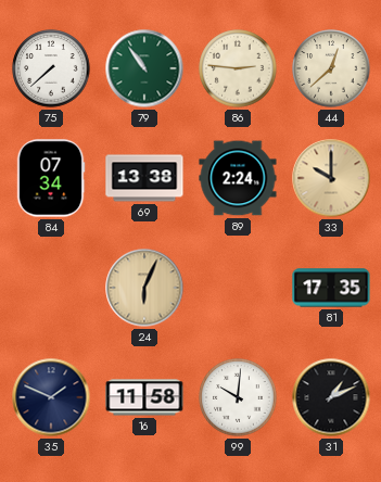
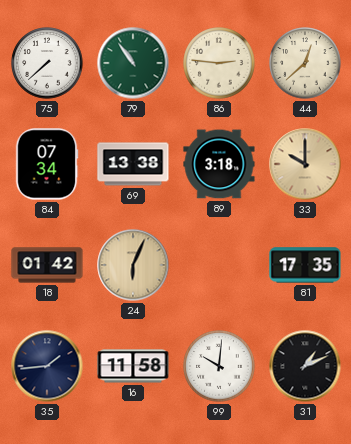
89: 2:24 -> 3:18
18: none -> 01:42
35: 1:49 -> 1:44
